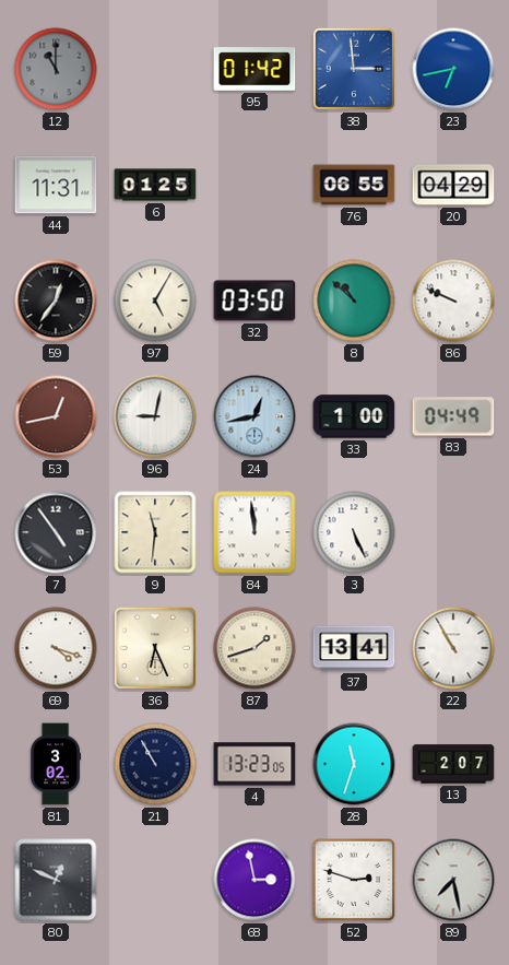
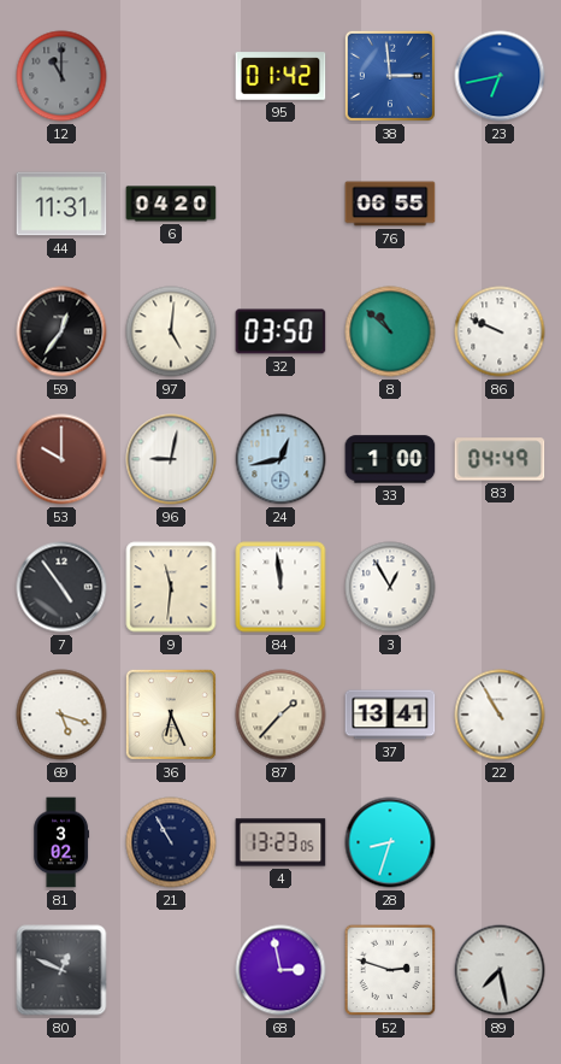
6: 01:25 -> 04:20
20: 04:29 -> none
97: 5:05 -> 5:01
53: 12:43 -> 10:00
3: 5:26 -> 12:55
69: 4:18 -> 5:18
87: 1:42 -> 1:37
28: 11:33 -> 8:33
13: 2:07 -> none
